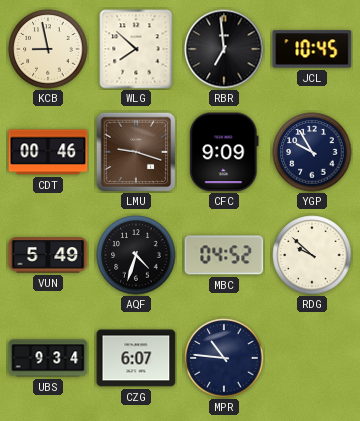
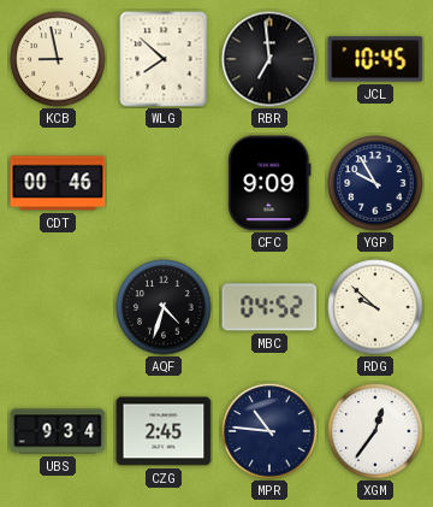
LMU: 9:18 -> none
VUN: 5:49 -> none
CZG: 6:07 -> 2:45
XGM: none -> 12:36
